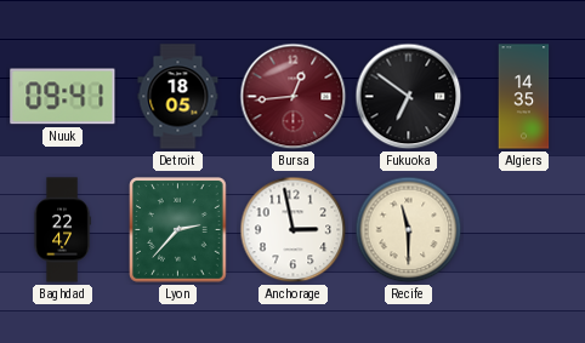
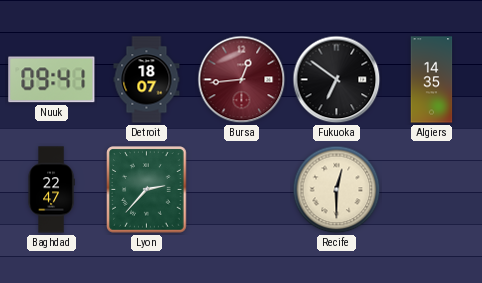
Detroit: 18:05 -> 18:07
Anchorage: 2:58 -> none
Recife: 11:30 -> 12:30
